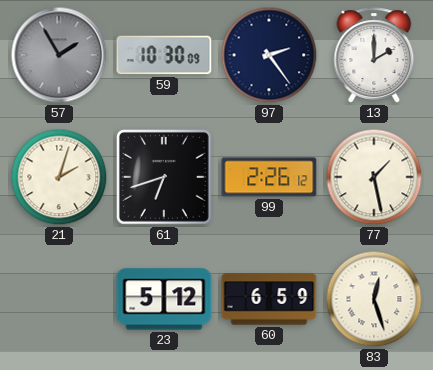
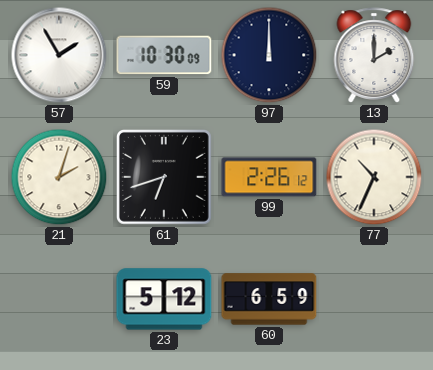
57 dial: grey -> white
97: 2:24 -> 12:00
77: 1:28 -> 10:34
83: 12:27 -> none
